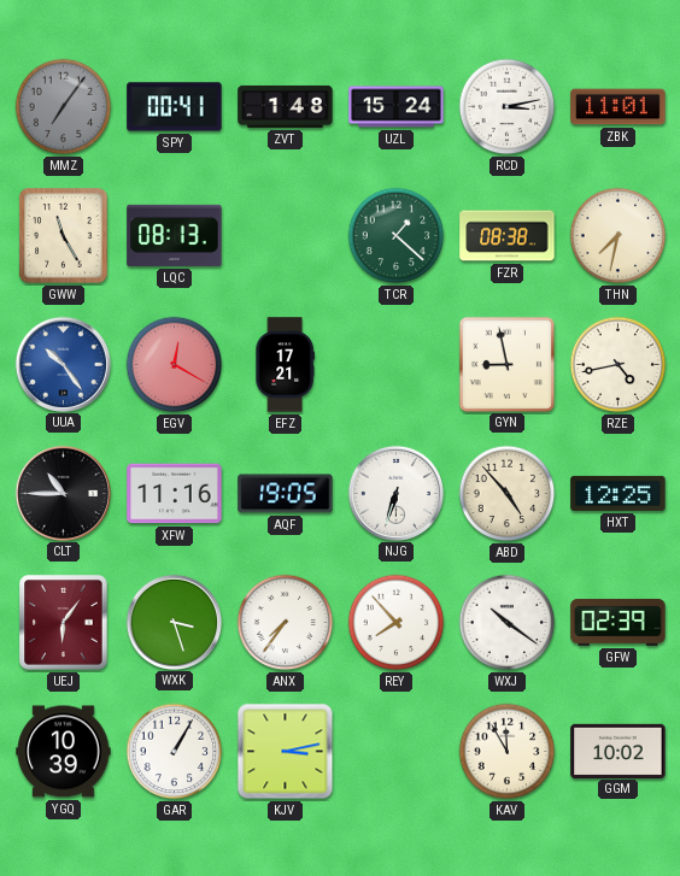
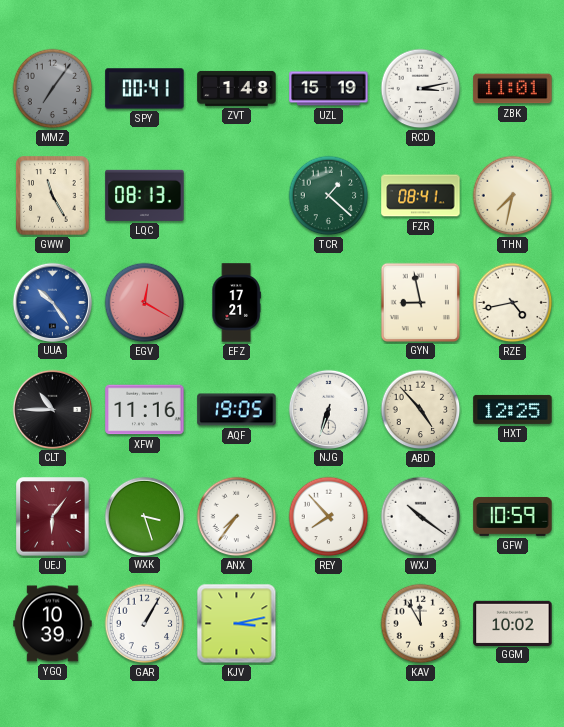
UZL: 15:24 -> 15:19
FZR: 08:38 -> 08:41
GFW: 02:39 -> 10:59
